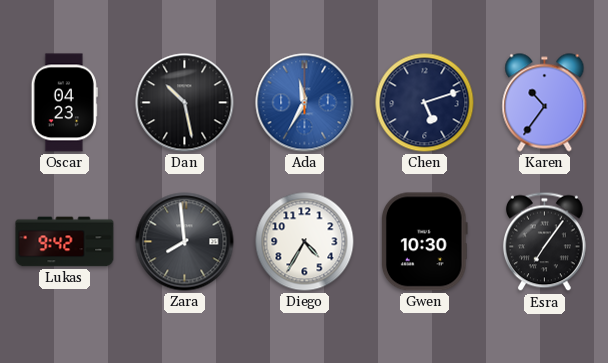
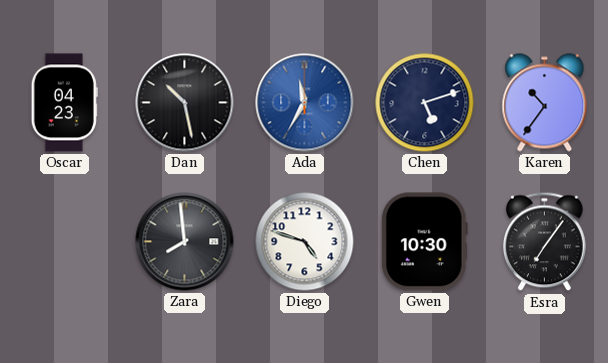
Lukas: 9:42 -> none
Diego: 4:35 -> 4:48
